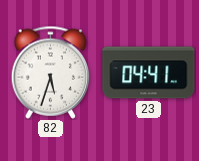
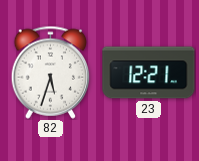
23: 04:41 -> 12:21
